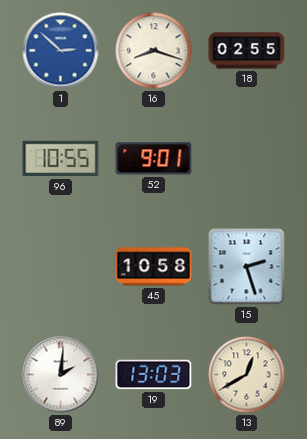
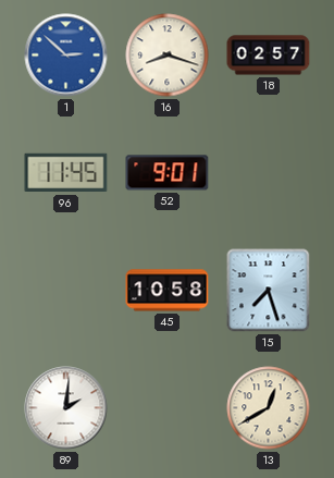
18: 02:55 -> 02:57
96: 10:55 -> 11:45
15: 2:27 -> 7:27
19: 13:03 -> none
